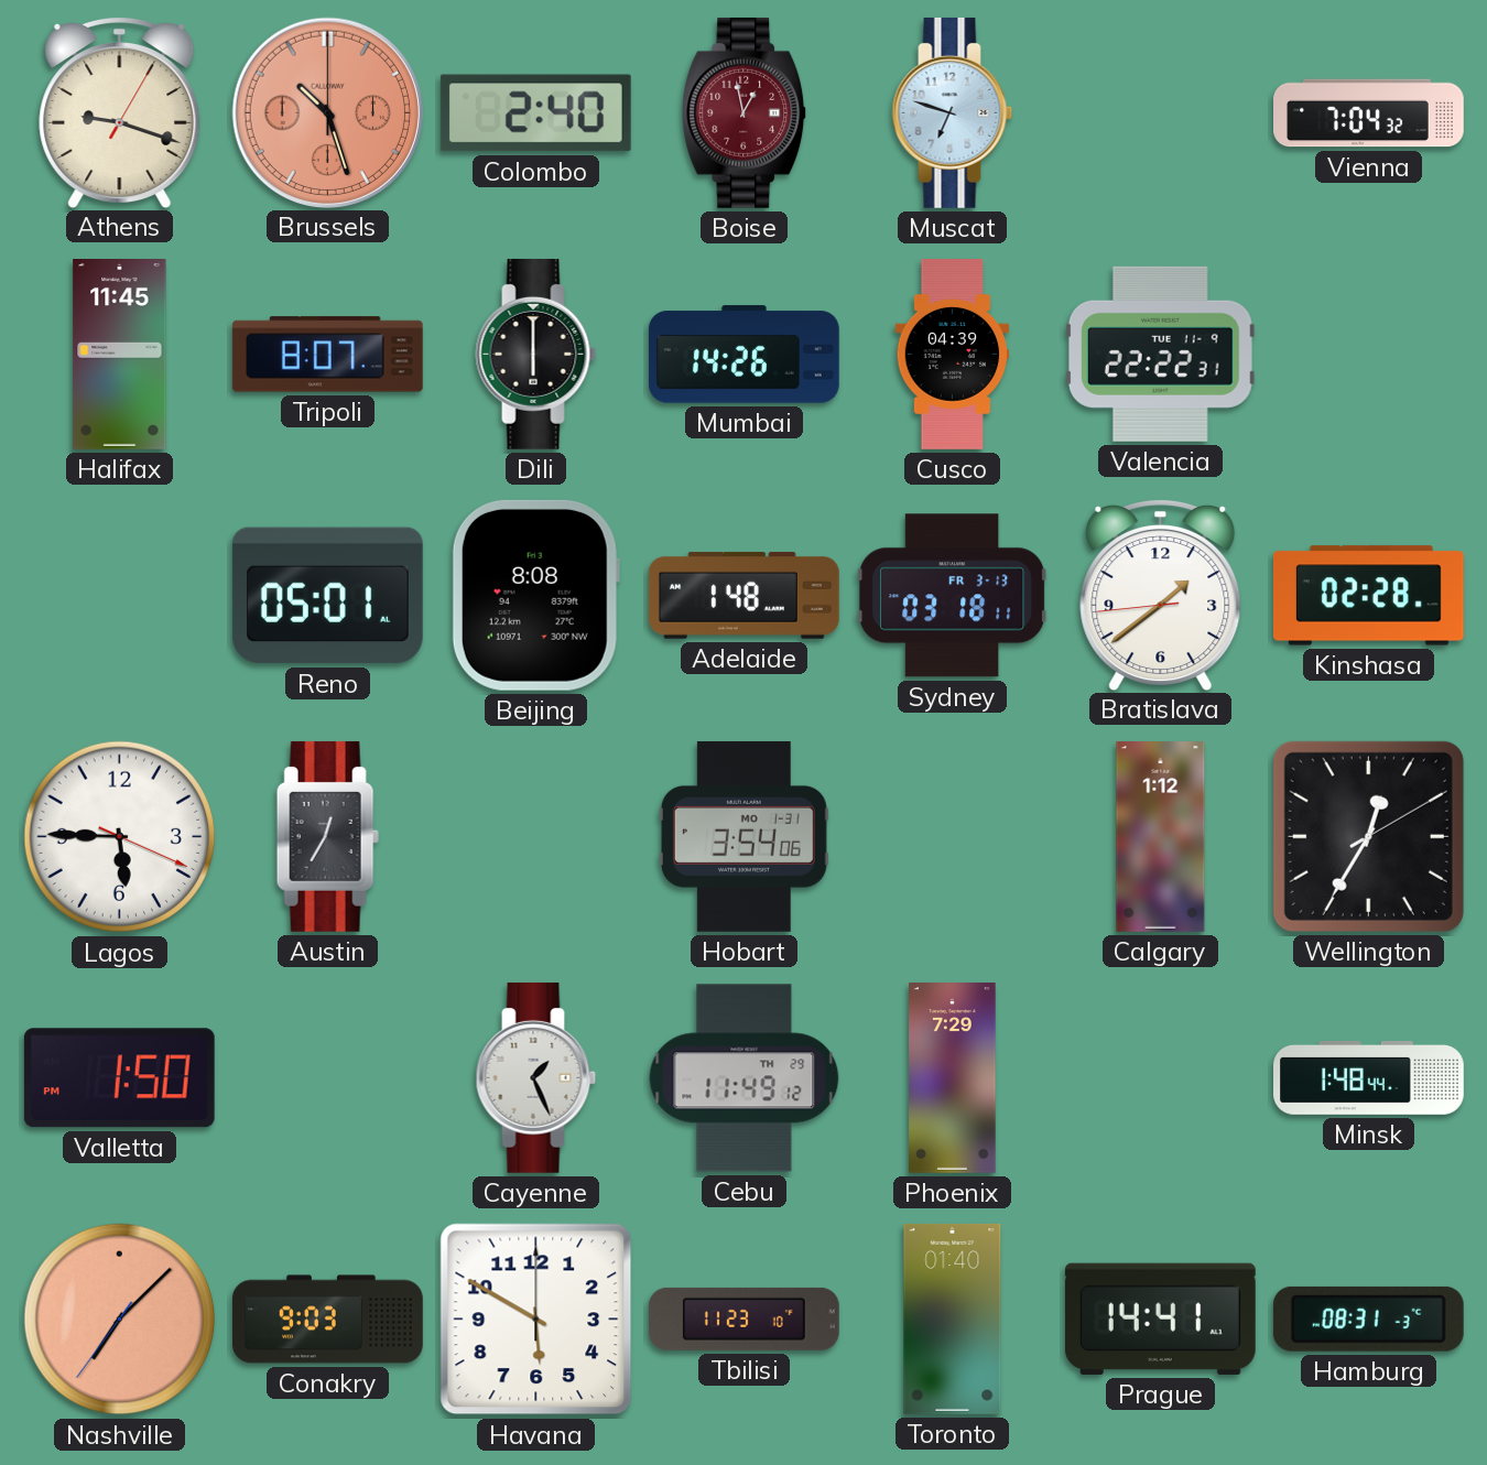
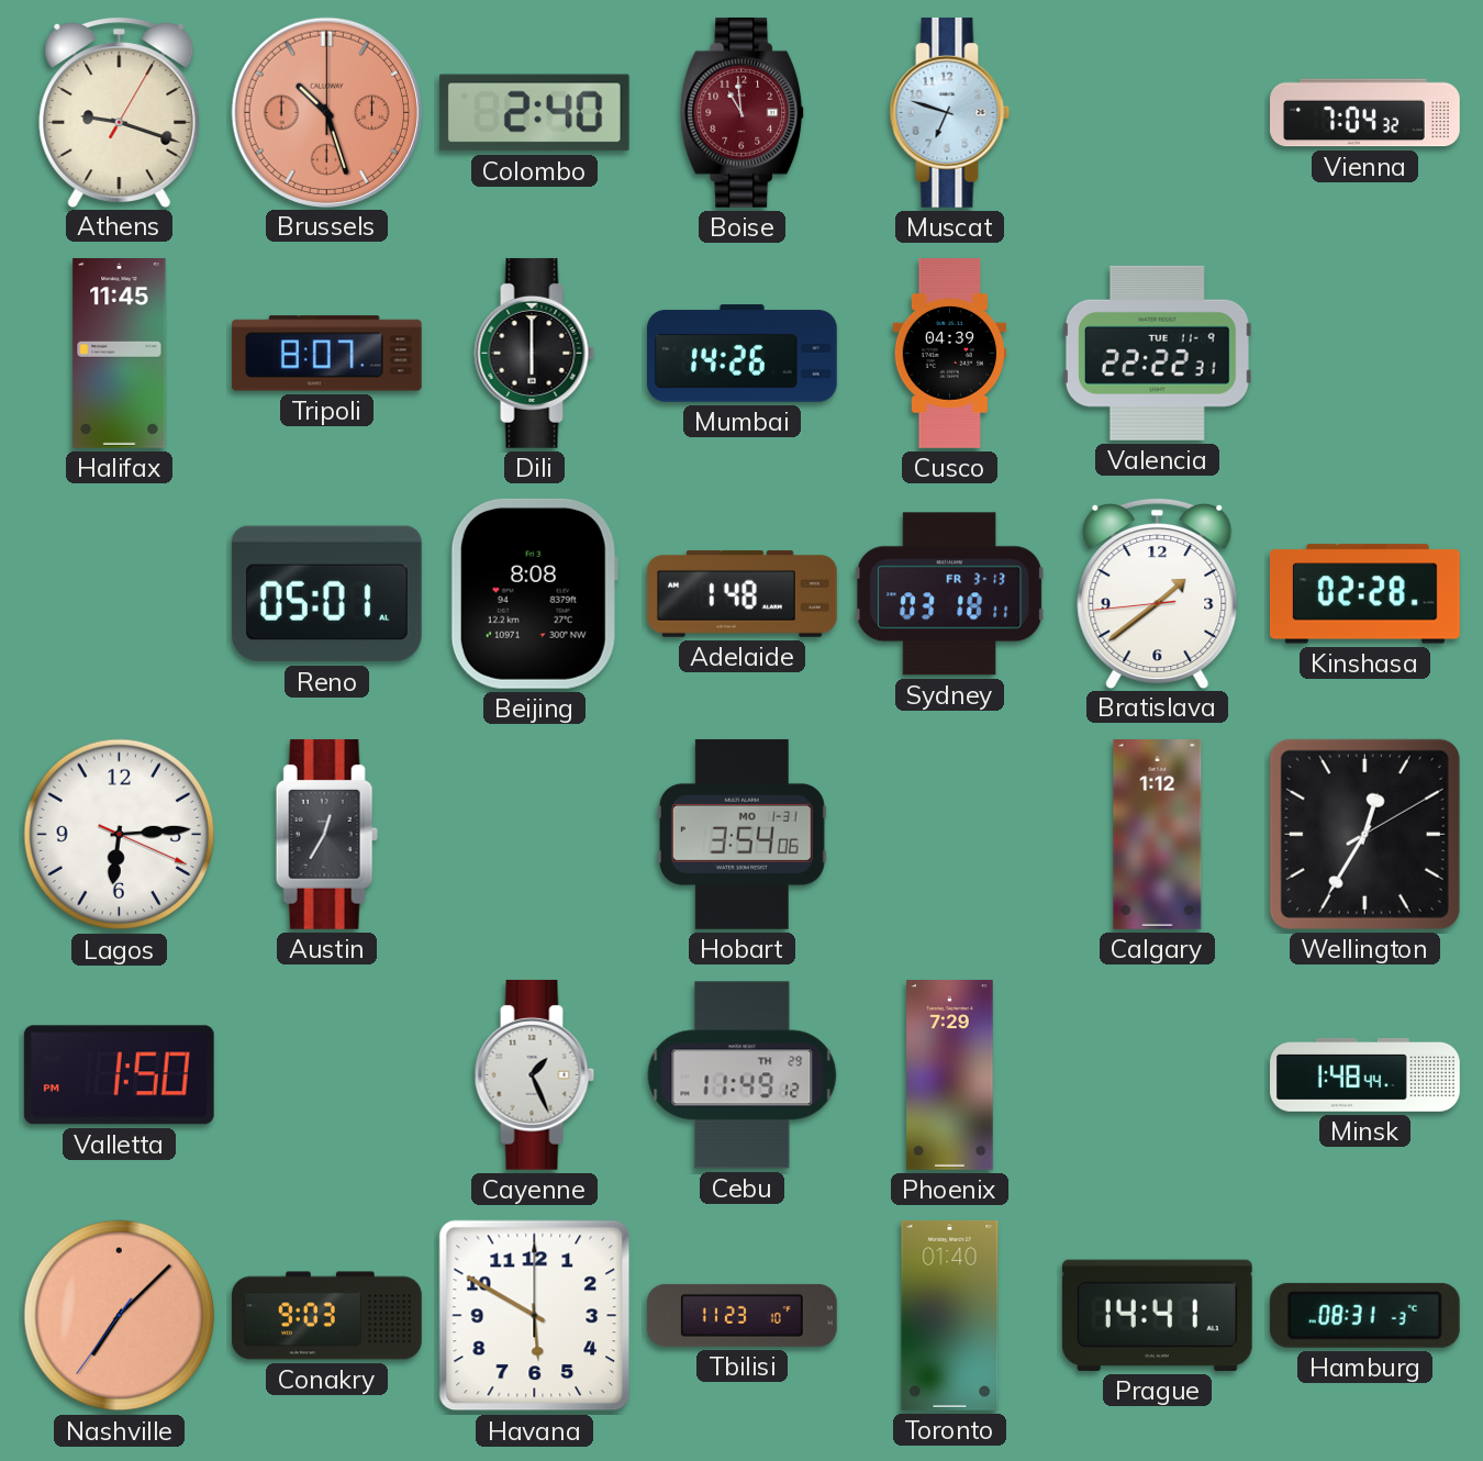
Boise: 12:58 -> 10:59
Lagos: 5:45 -> 6:14
